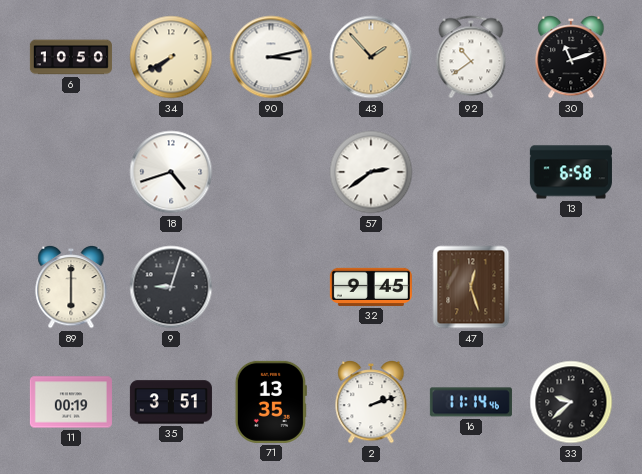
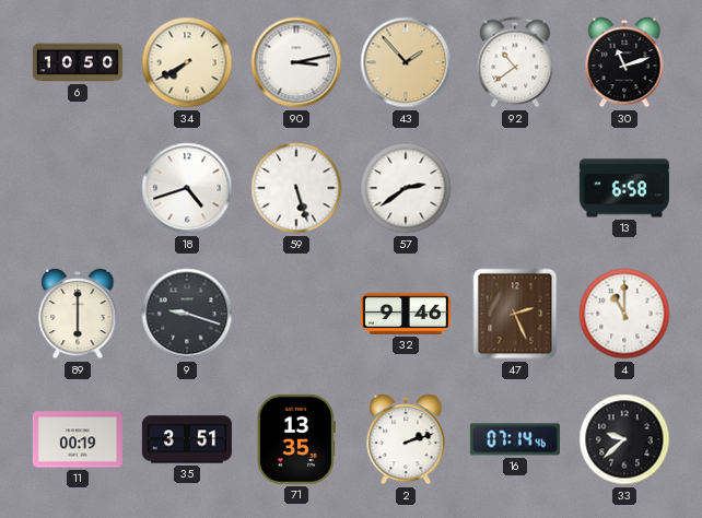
59: none -> 5:27
9: 9:03 -> 9:18
32: 9:45 -> 9:46
47: 12:27 -> 2:26
4: none -> 11:00
16: 11:14 -> 07:14
